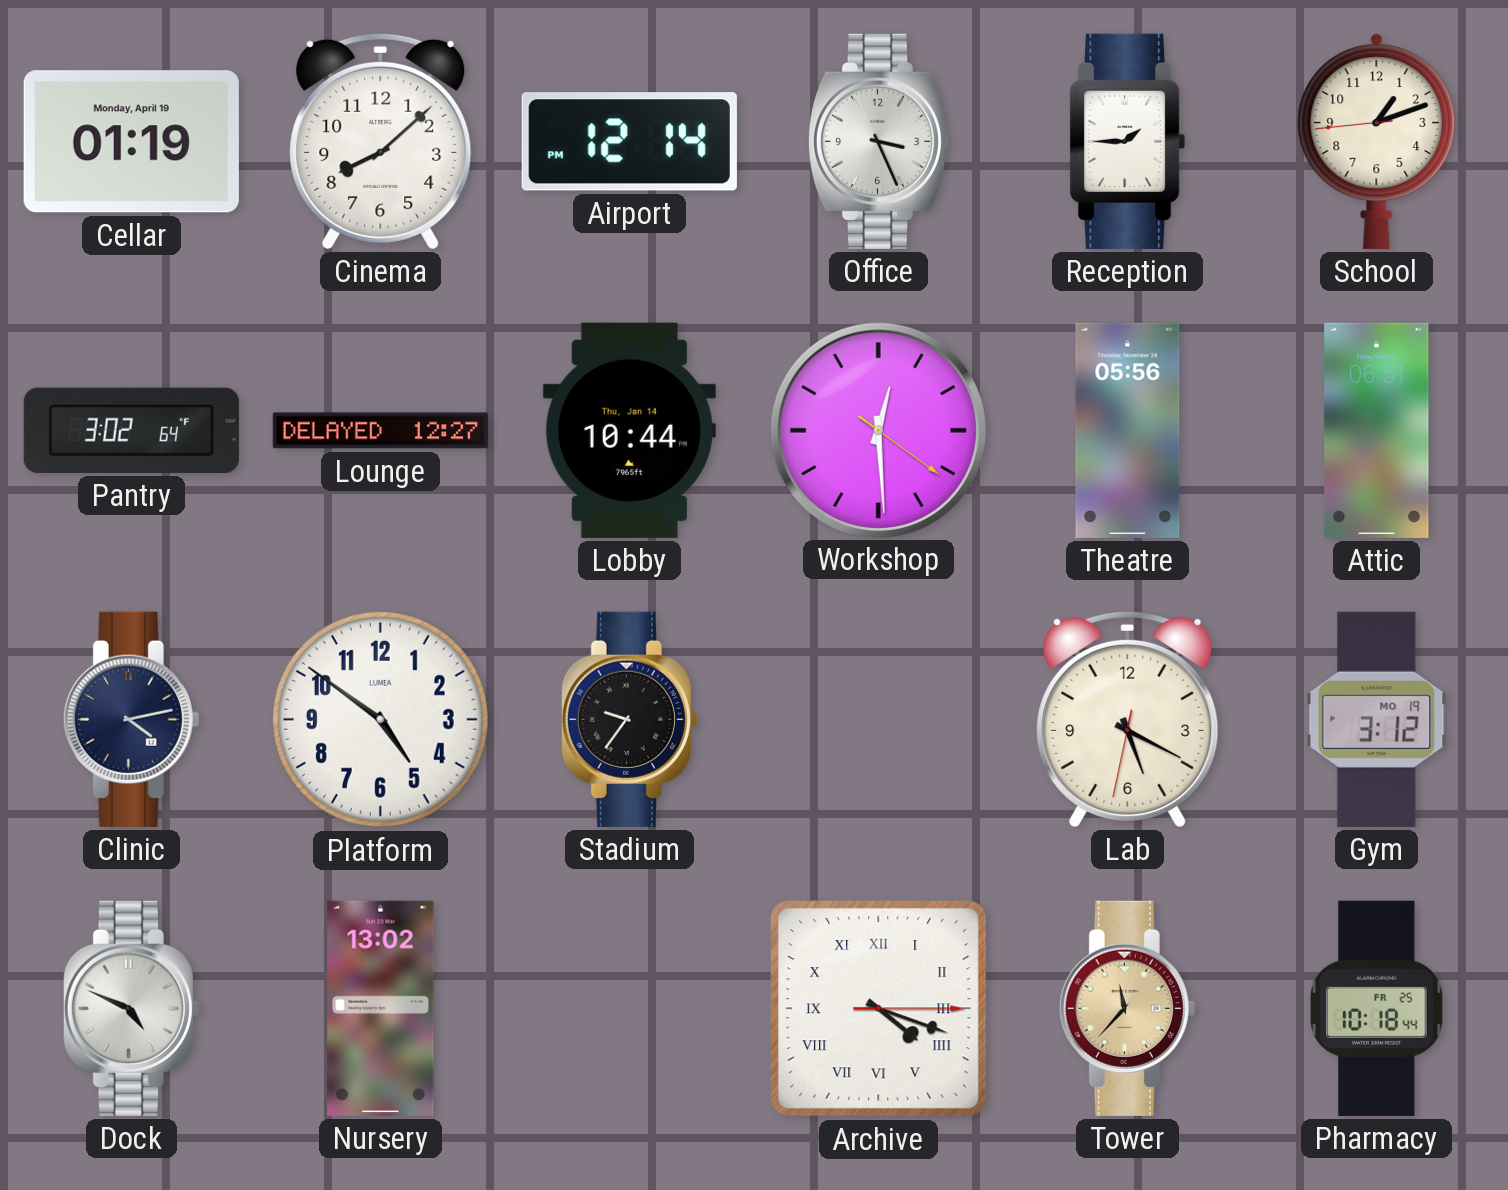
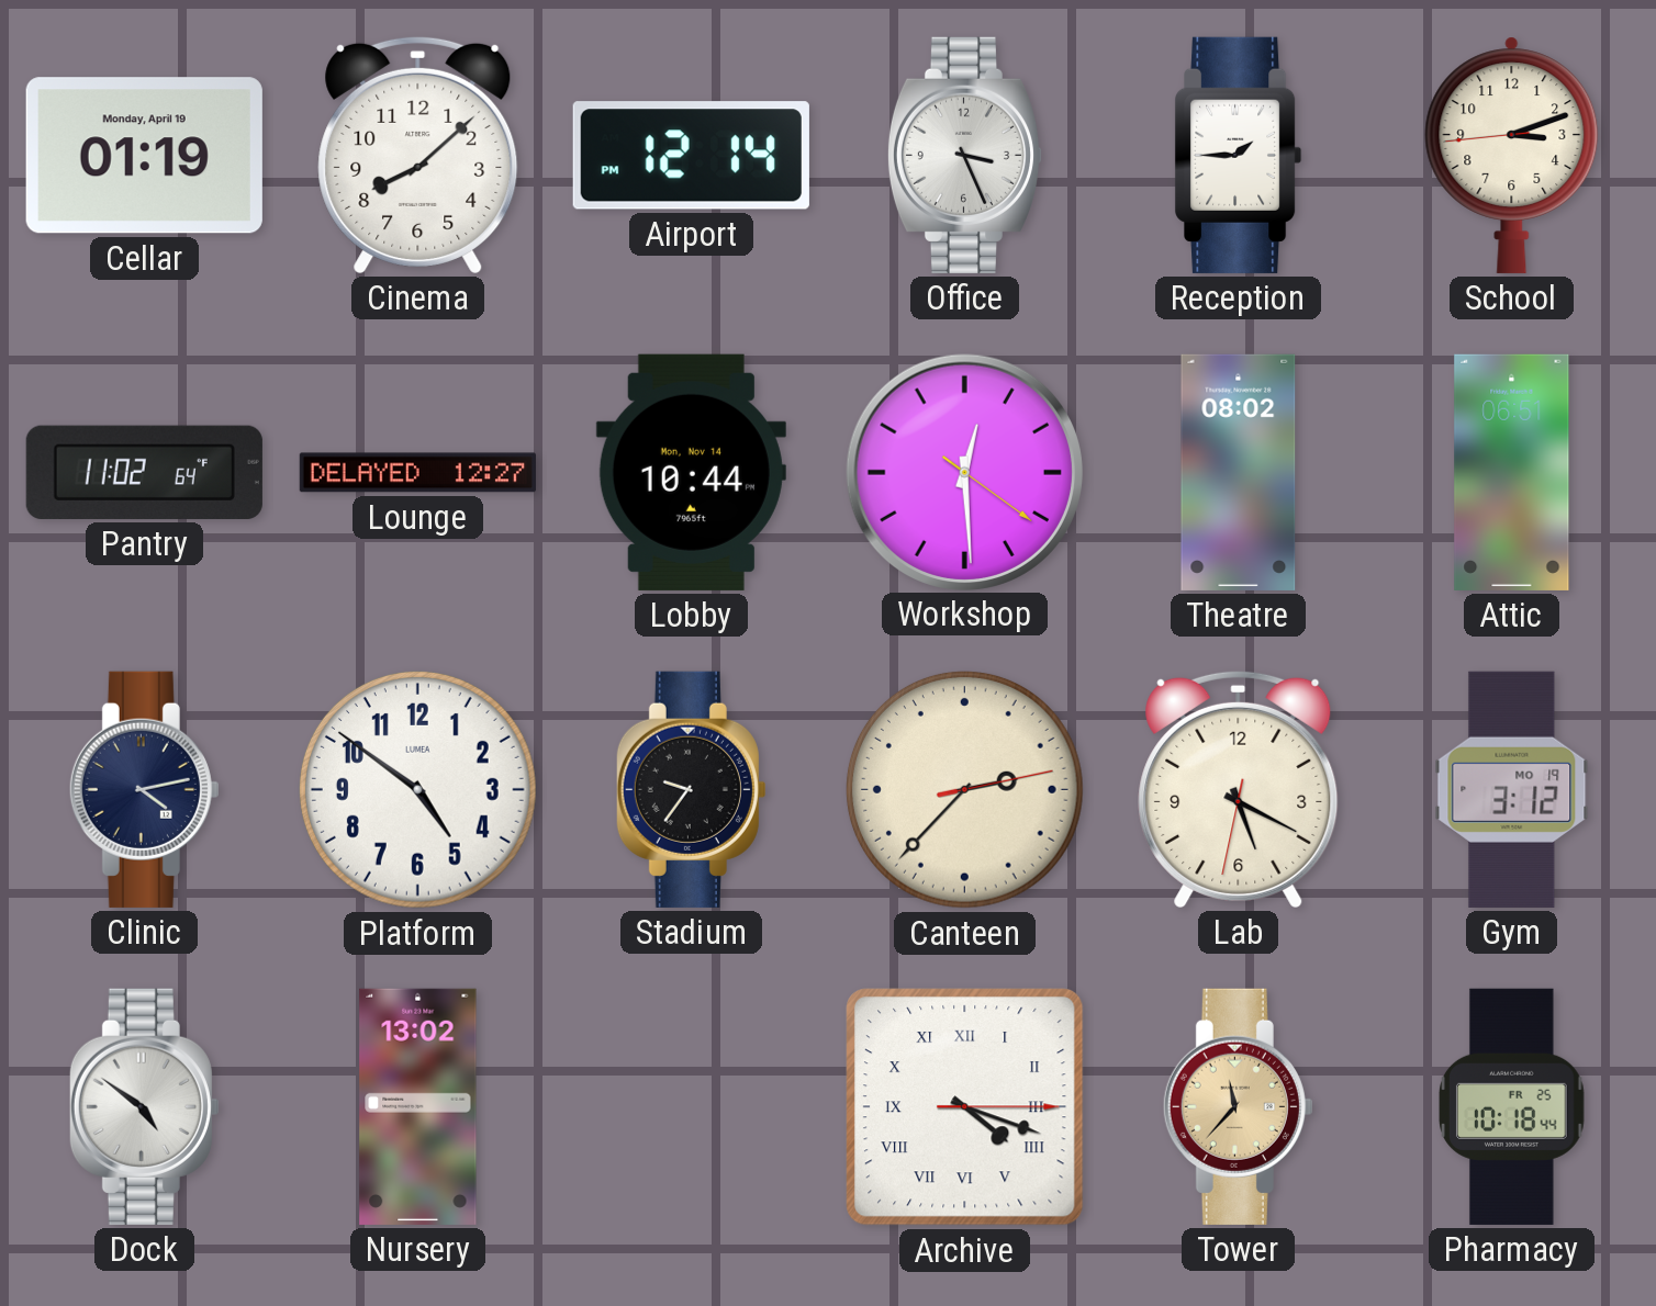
School: 1:11 -> 3:11
Pantry: 3:02 -> 11:02
Lobby date: Thu, Jan 14 -> Mon, Nov 14
Theatre: 05:56 -> 08:02
Canteen: none -> 2:37
Dock: 4:49 -> 4:51
